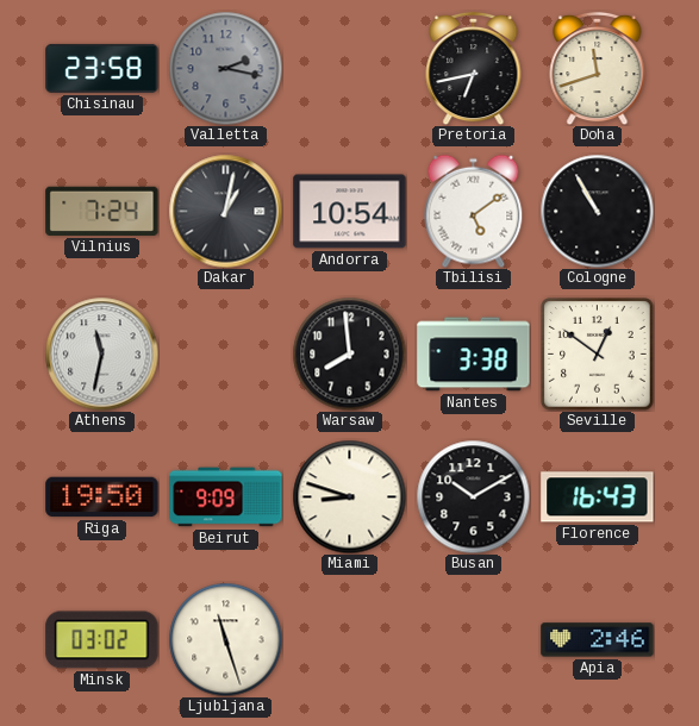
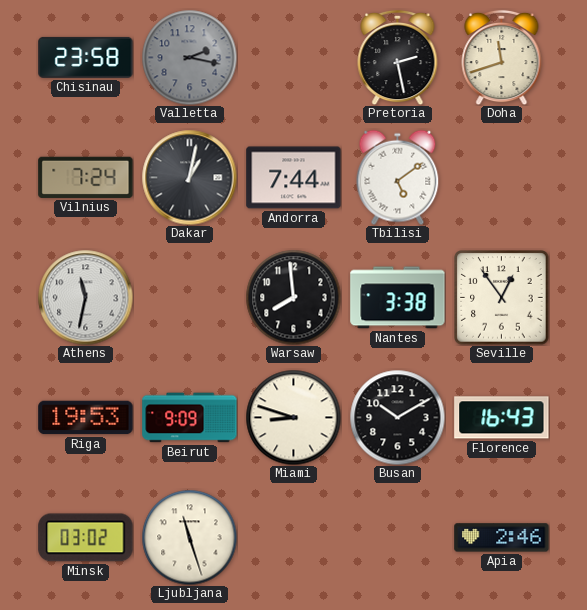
Pretoria: 6:43 -> 2:28
Andorra: 10:54 -> 7:44
Cologne: 10:55 -> none
Seville: 12:51 -> 12:54
Riga: 19:50 -> 19:53
